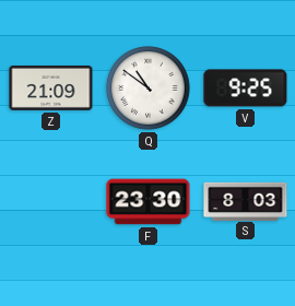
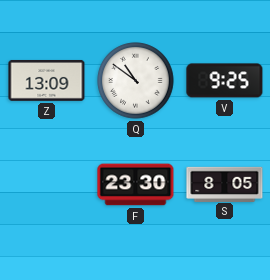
Z: 21:09 -> 13:09
S: 8:03 -> 8:05
